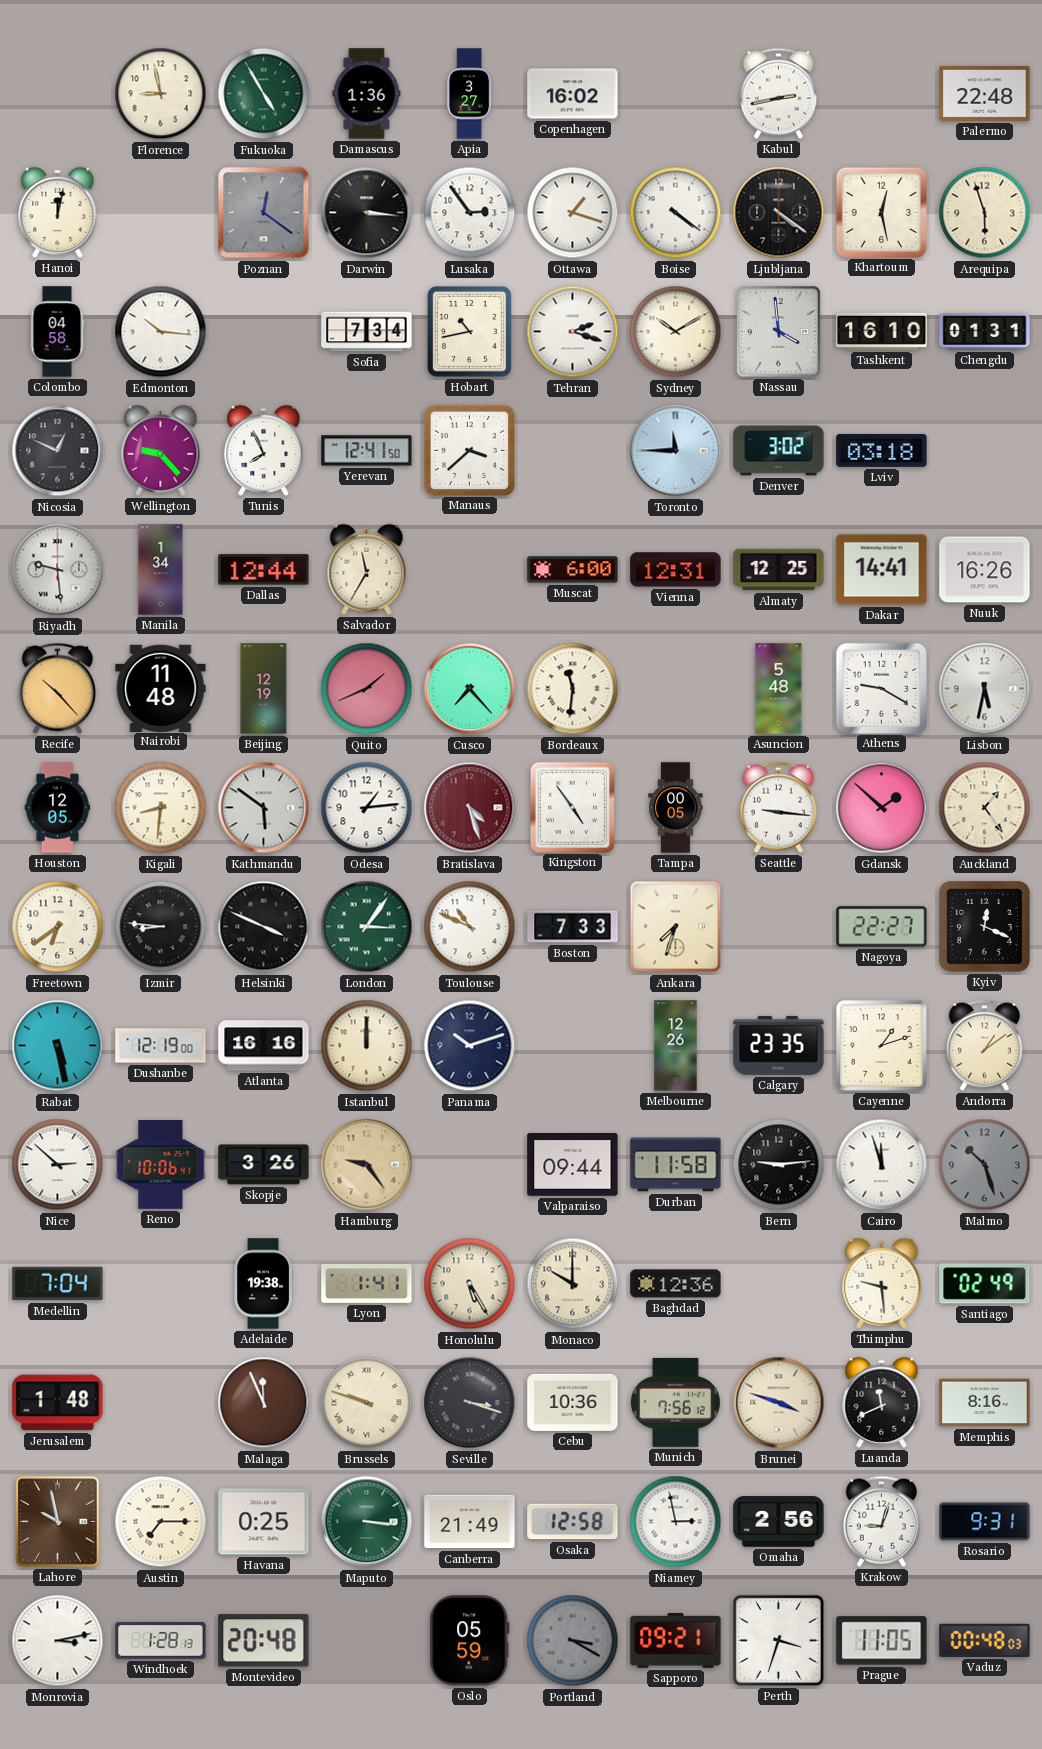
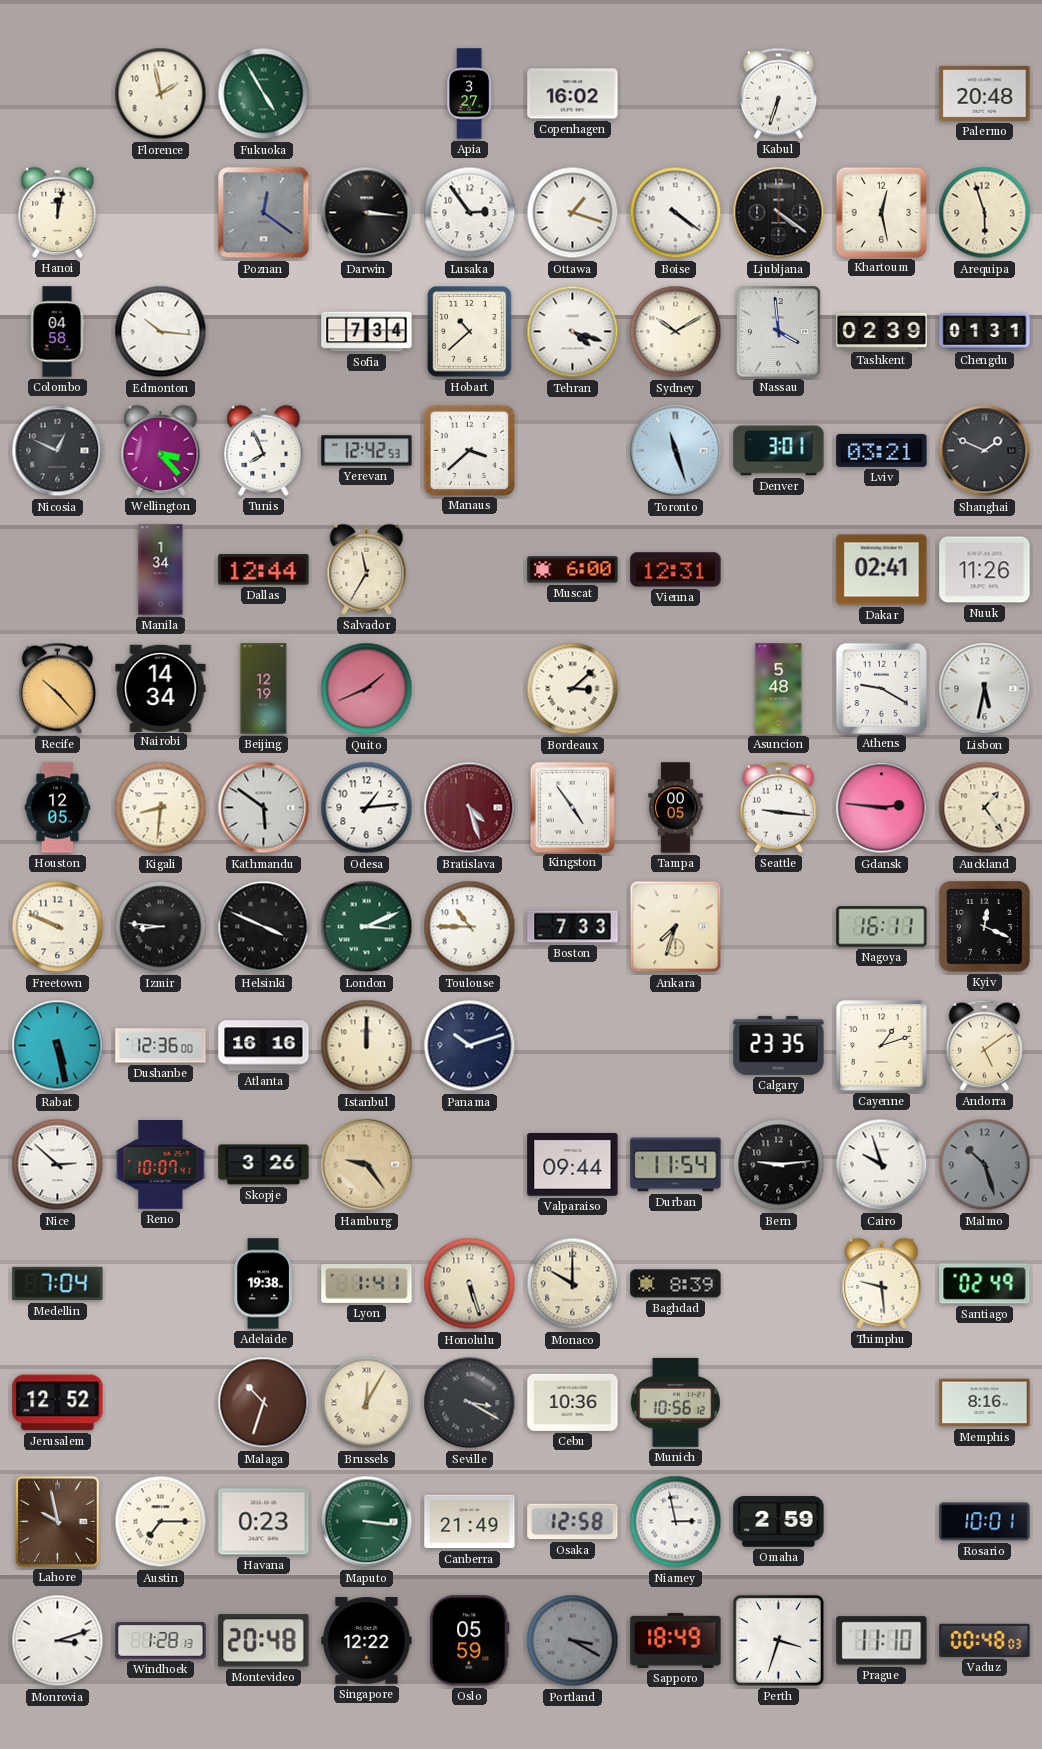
Florence: 8:58 -> 1:58
Damascus: 1:36 -> none
Kabul: 2:43 -> 6:33
Palermo: 22:48 -> 20:48
Hobart: 10:43 -> 10:38
Tehran: 2:18 -> 4:18
Tashkent: 16:10 -> 02:39
Wellington: 9:23 -> 3:23
Yerevan: 12:41 -> 12:42
Toronto: 11:45 -> 11:27
Denver: 3:02 -> 3:01
Lviv: 03:18 -> 03:21
Shanghai: none -> 1:49
Riyadh: 9:29 -> none
Almaty: 12:25 -> none
Dakar: 14:41 -> 02:41
Nuuk: 16:26 -> 11:26
Nairobi: 11:48 -> 14:34
Cusco: 7:23 -> none
Bordeaux: 11:31 -> 3:08
Gdansk: 1:52 -> 2:46
Freetown: 6:39 -> 9:49
London: 3:06 -> 3:11
Toulouse: 10:49 -> 10:45
Nagoya: 22:27 -> 16:11
Dushanbe: 12:19 -> 12:36
Melbourne: 12:26 -> none
Andorra: 1:09 -> 5:09
Reno: 10:06 -> 10:07
Durban: 11:58 -> 11:54
Cairo: 11:57 -> 9:57
Honolulu: 5:25 -> 5:27
Baghdad: 12:36 -> 8:39
Jerusalem: 1:48 -> 12:52
Malaga: 11:56 -> 10:33
Brussels: 9:48 -> 12:05
Seville: 3:18 -> 3:20
Munich: 7:56 -> 10:56
Brunei: 3:48 -> none
Luanda: 11:41 -> none
Havana: 0:25 -> 0:23
Omaha: 2:56 -> 2:59
Krakow: 9:03 -> none
Rosario: 9:31 -> 10:01
Monrovia: 3:13 -> 3:12
Singapore: none -> 12:22
Sapporo: 09:21 -> 18:49
Prague: 11:05 -> 11:10
